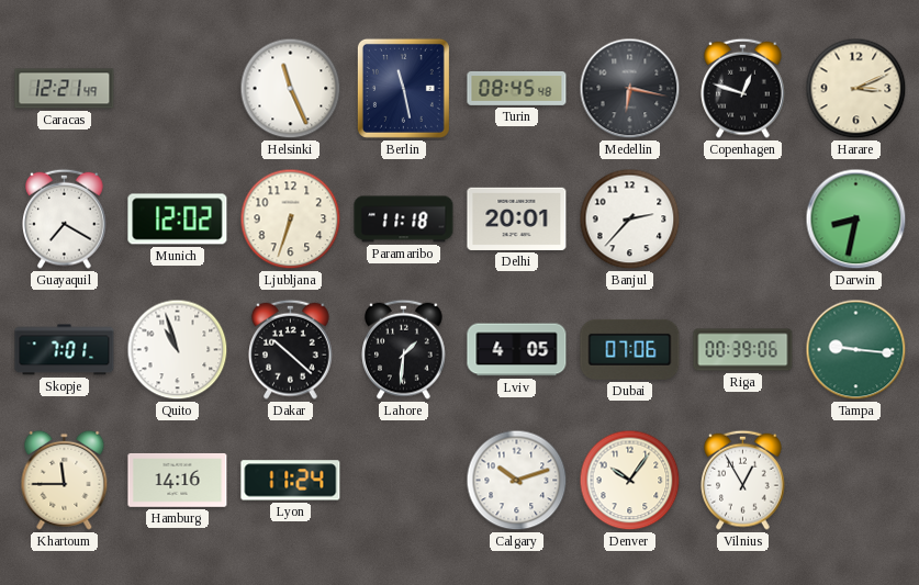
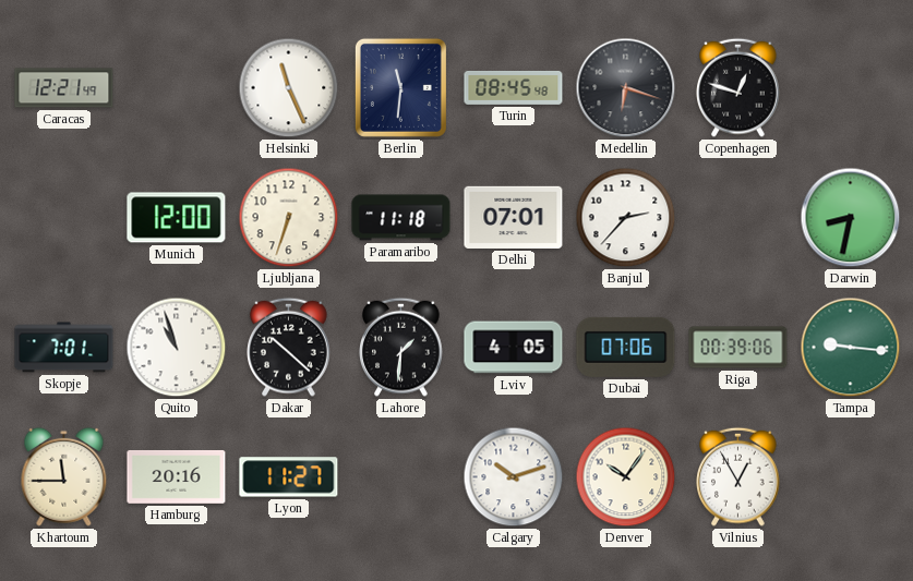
Berlin: 11:28 -> 11:31
Medellin: 6:17 -> 6:18
Harare: 3:11 -> none
Guayaquil: 7:20 -> none
Munich: 12:02 -> 12:00
Delhi: 20:01 -> 07:01
Hamburg: 14:16 -> 20:16
Lyon: 11:24 -> 11:27
